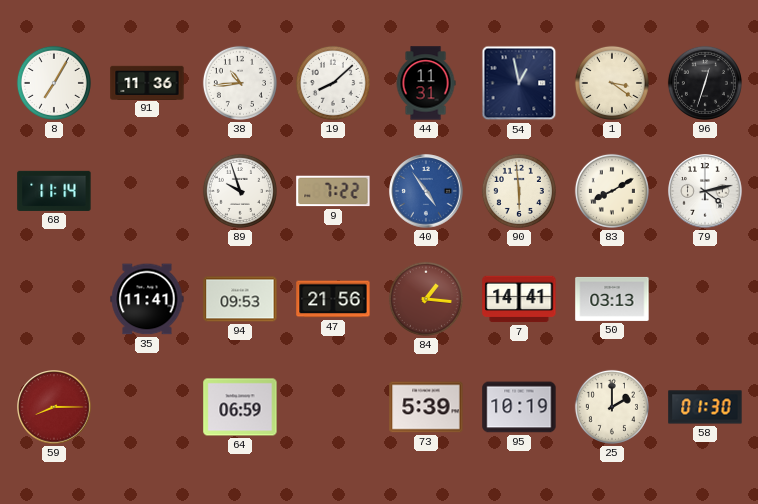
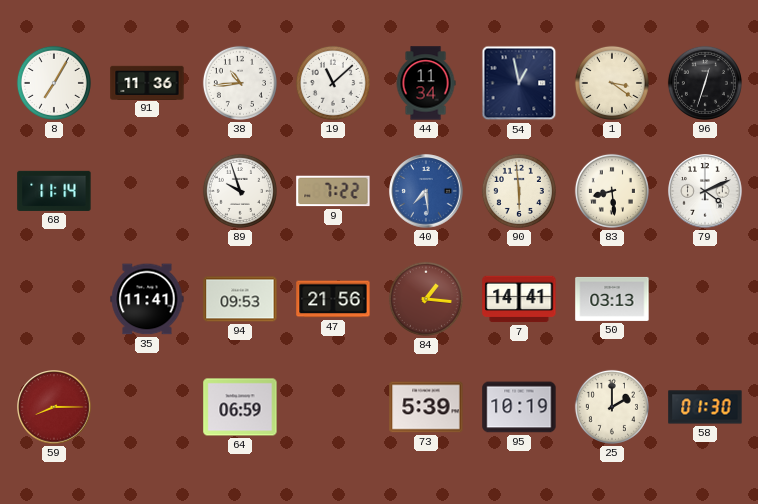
19: 8:08 -> 11:08
44: 11:31 -> 11:34
40: 4:54 -> 7:29
83: 8:10 -> 8:29
79: 4:13 -> 4:11
